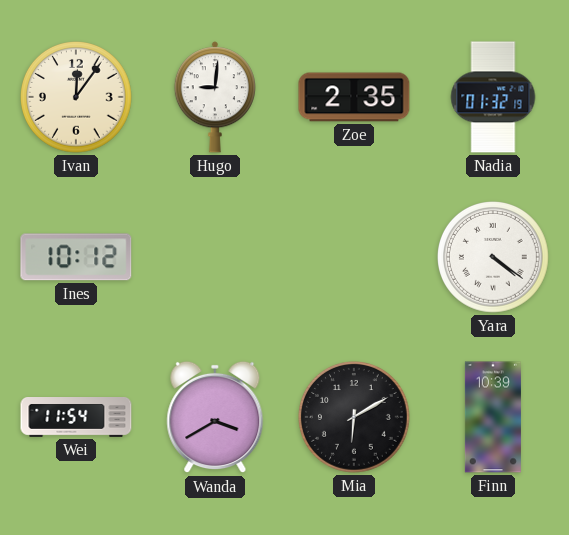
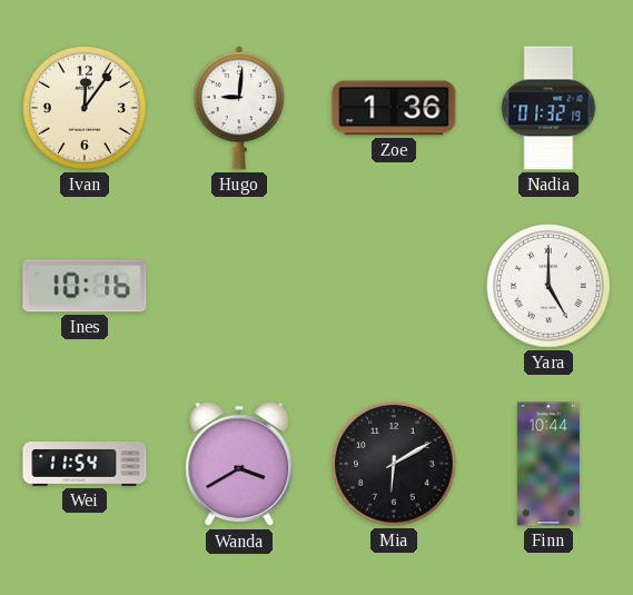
Zoe: 2:35 -> 1:36
Ines: 10:12 -> 10:16
Yara: 4:21 -> 5:00
Finn: 10:39 -> 10:44
